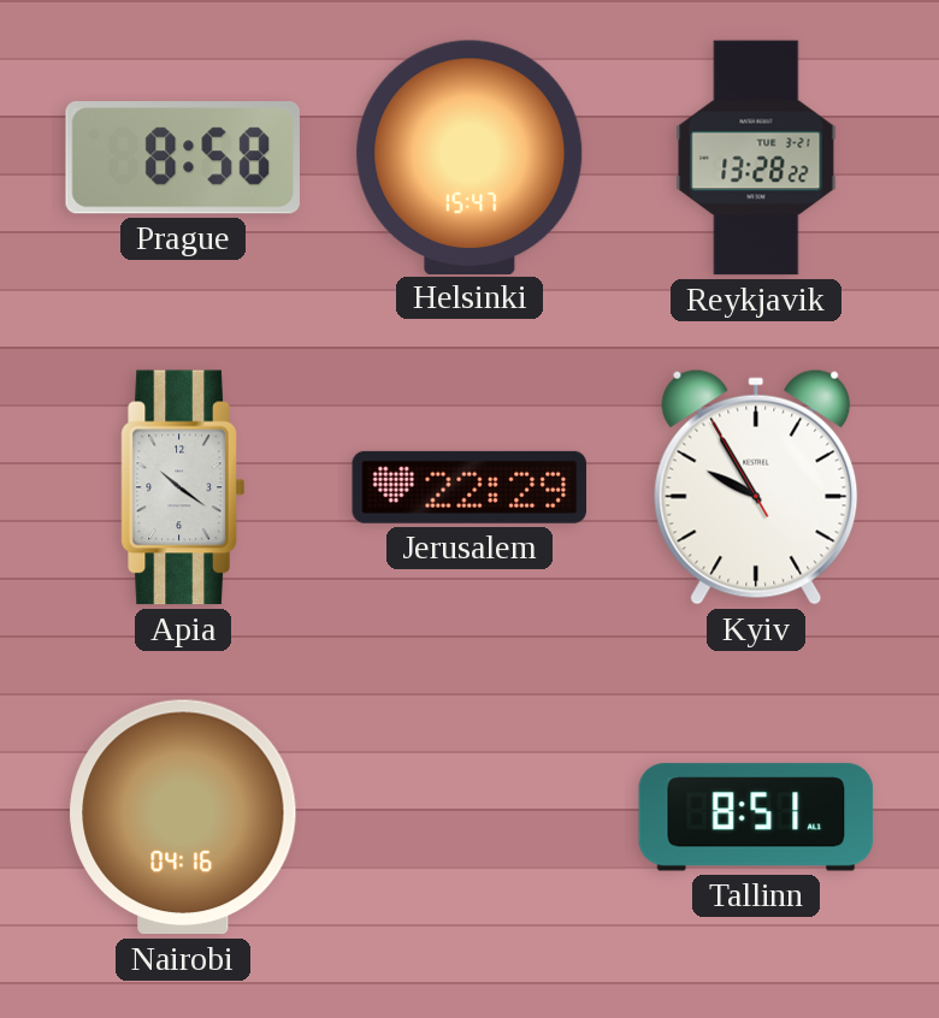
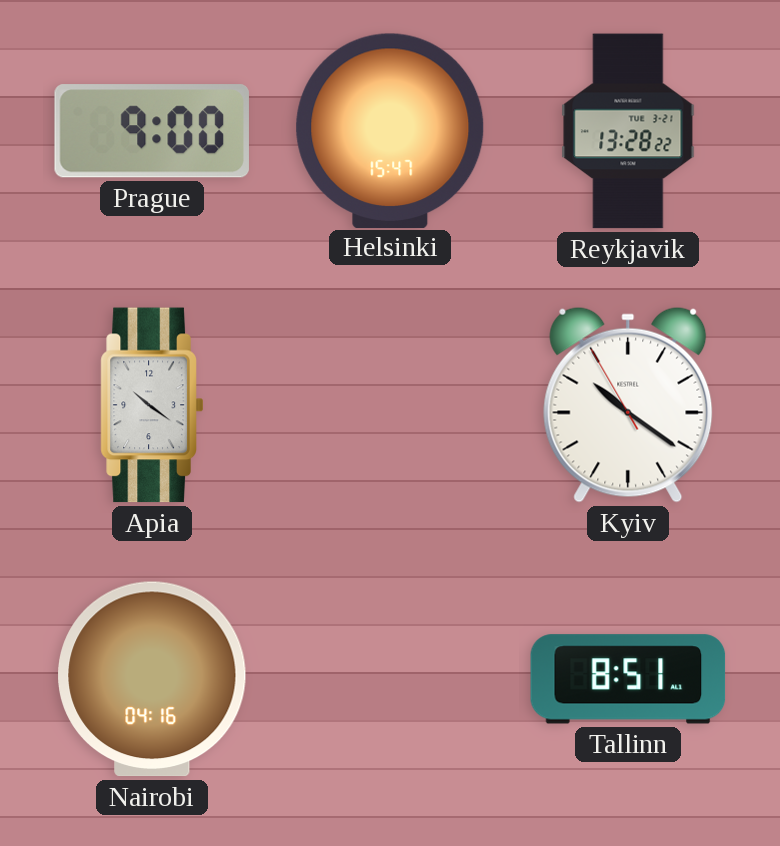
Prague: 8:58 -> 9:00
Jerusalem: 22:29 -> none
Kyiv: 9:54 -> 10:20
